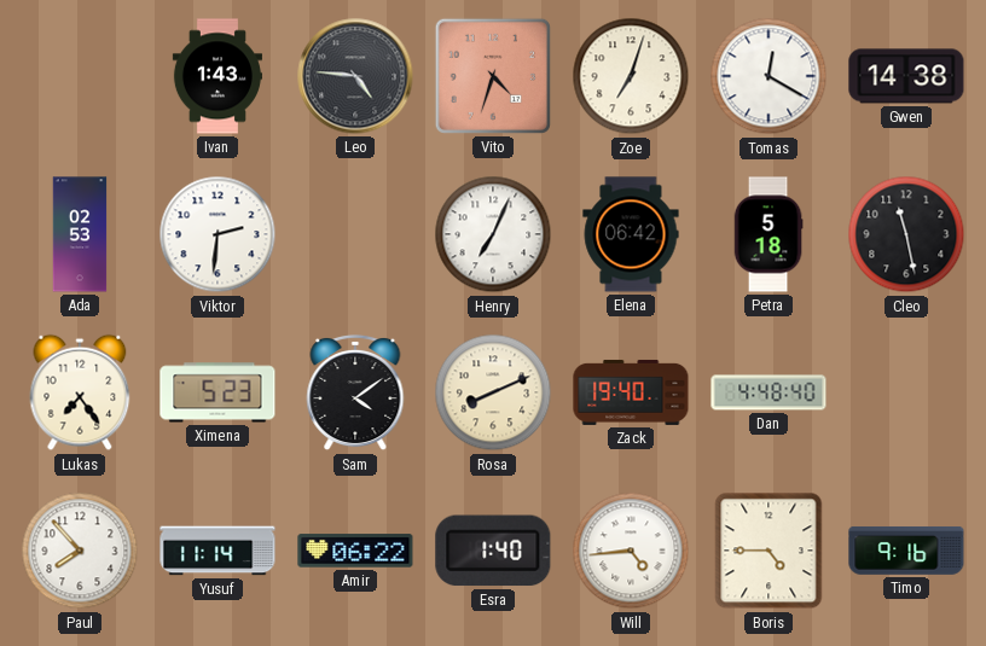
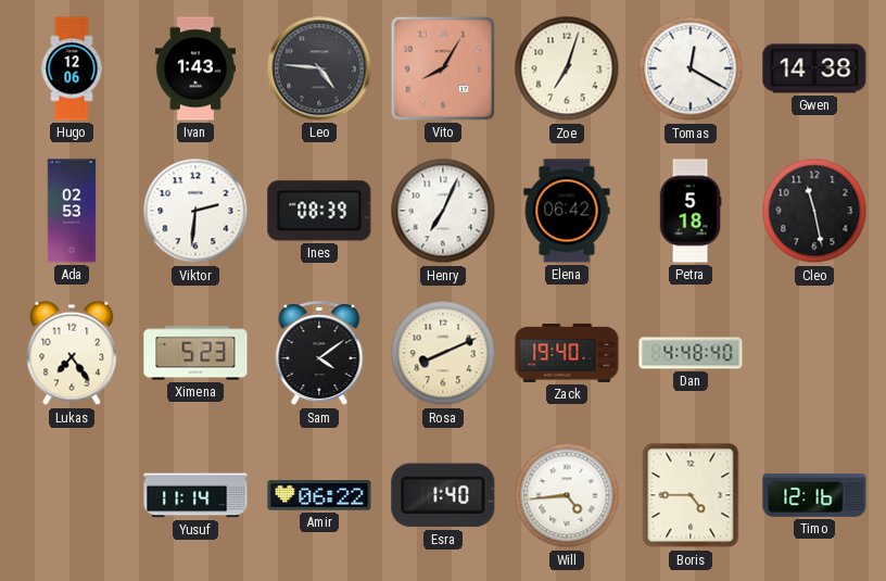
Hugo: none -> 12:06
Vito: 4:33 -> 8:05
Ines: none -> 08:39
Paul: 7:53 -> none
Timo: 9:16 -> 12:16
